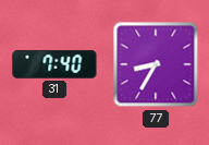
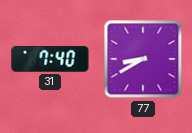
77: 8:35 -> 8:40
